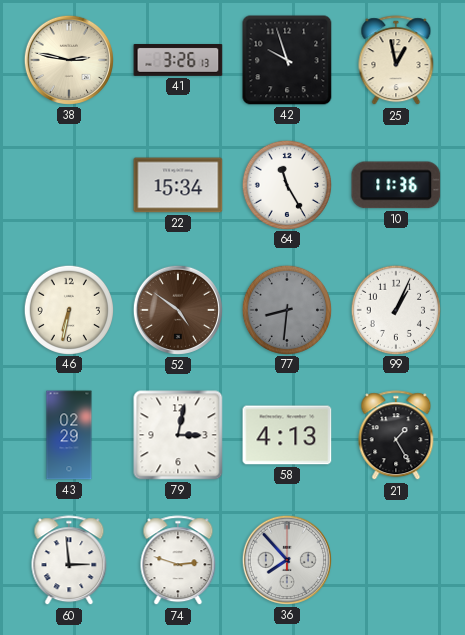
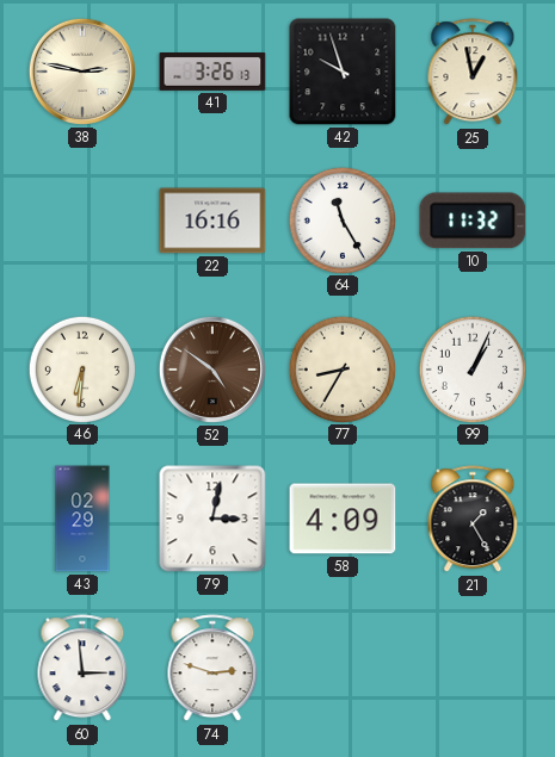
22: 15:34 -> 16:16
10: 11:36 -> 11:32
46: 6:32 -> 6:31
77: 8:31 -> 8:35
77 dial: grey -> cream
58: 4:13 -> 4:09
36: 7:53 -> none
